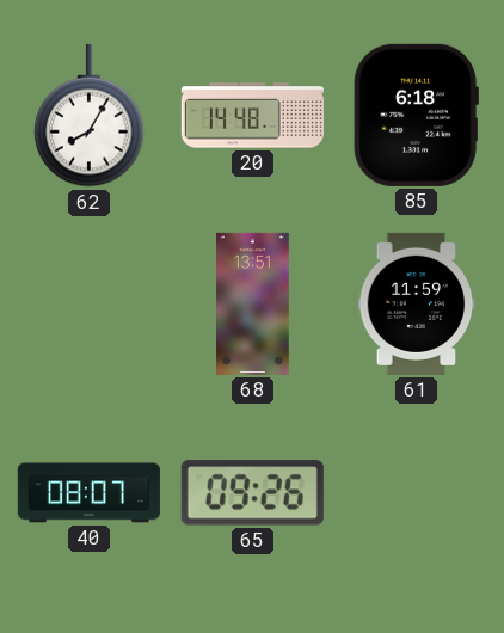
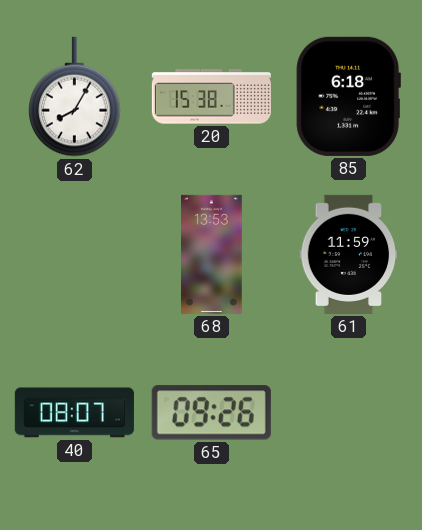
20: 14:48 -> 15:38
68: 13:51 -> 13:53
